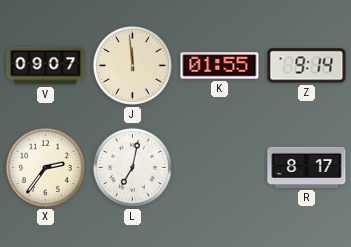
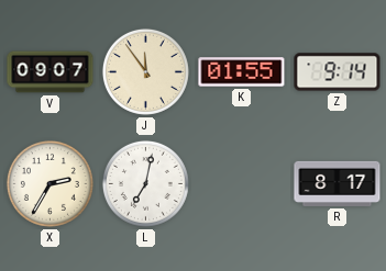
J: 11:59 -> 11:54
X: 2:36 -> 2:35
